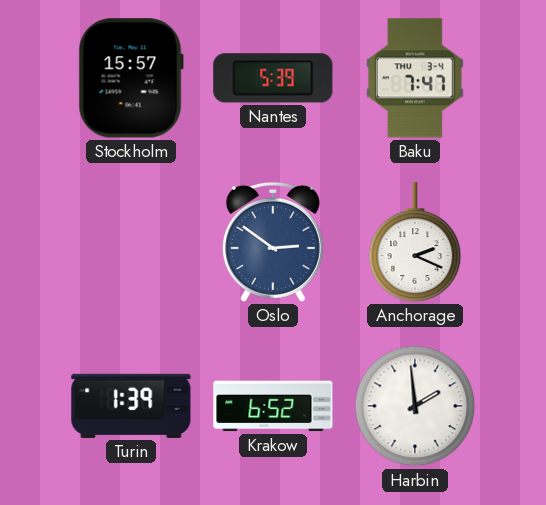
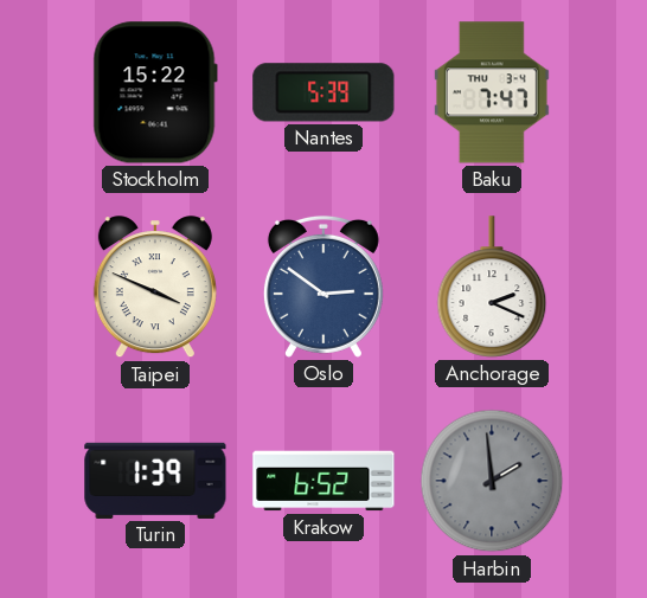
Stockholm: 15:57 -> 15:22
Taipei: none -> 3:49
Harbin dial: white -> grey
